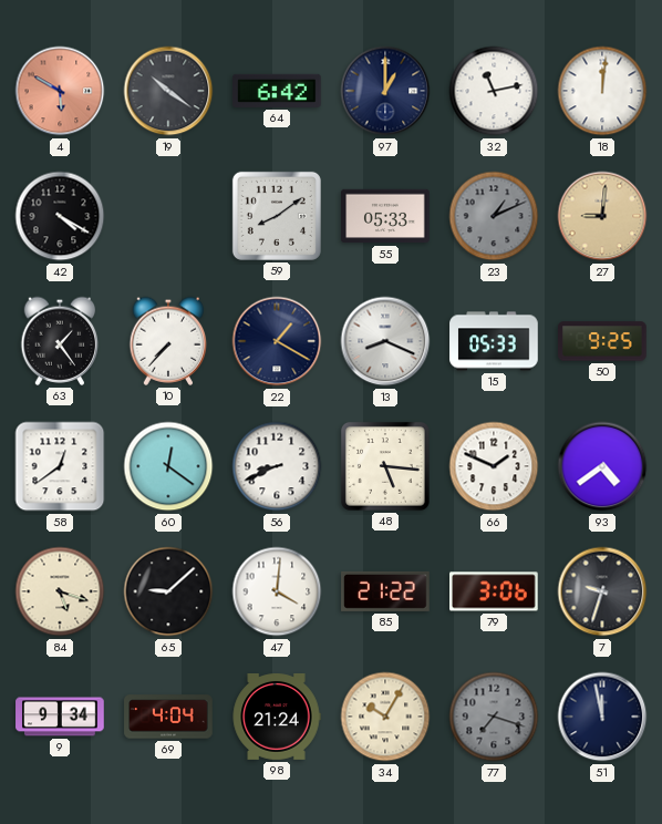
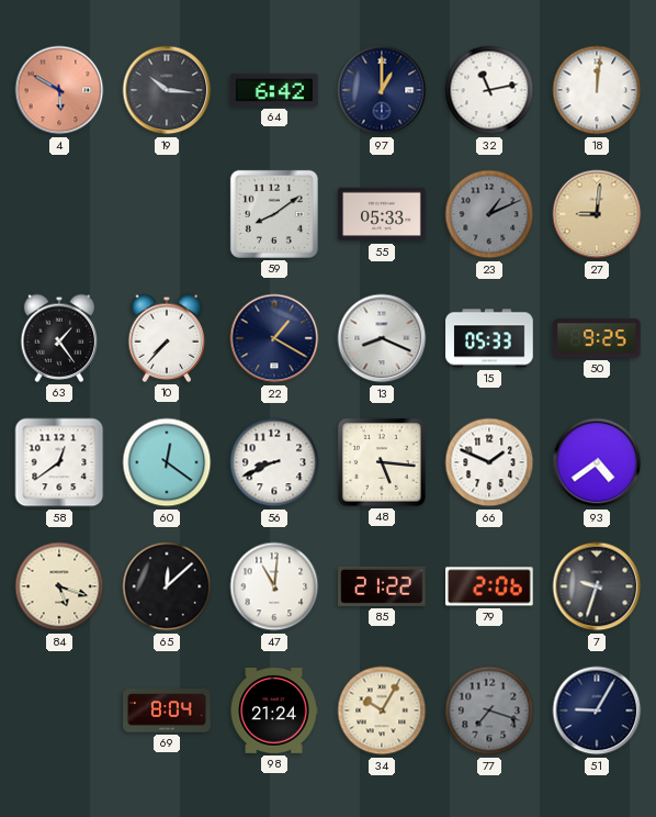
19: 10:21 -> 10:16
42: 4:20 -> none
65: 9:08 -> 12:08
47: 4:01 -> 11:01
79: 3:06 -> 2:06
9: 9:34 -> none
69: 4:04 -> 8:04
51: 11:58 -> 9:05
